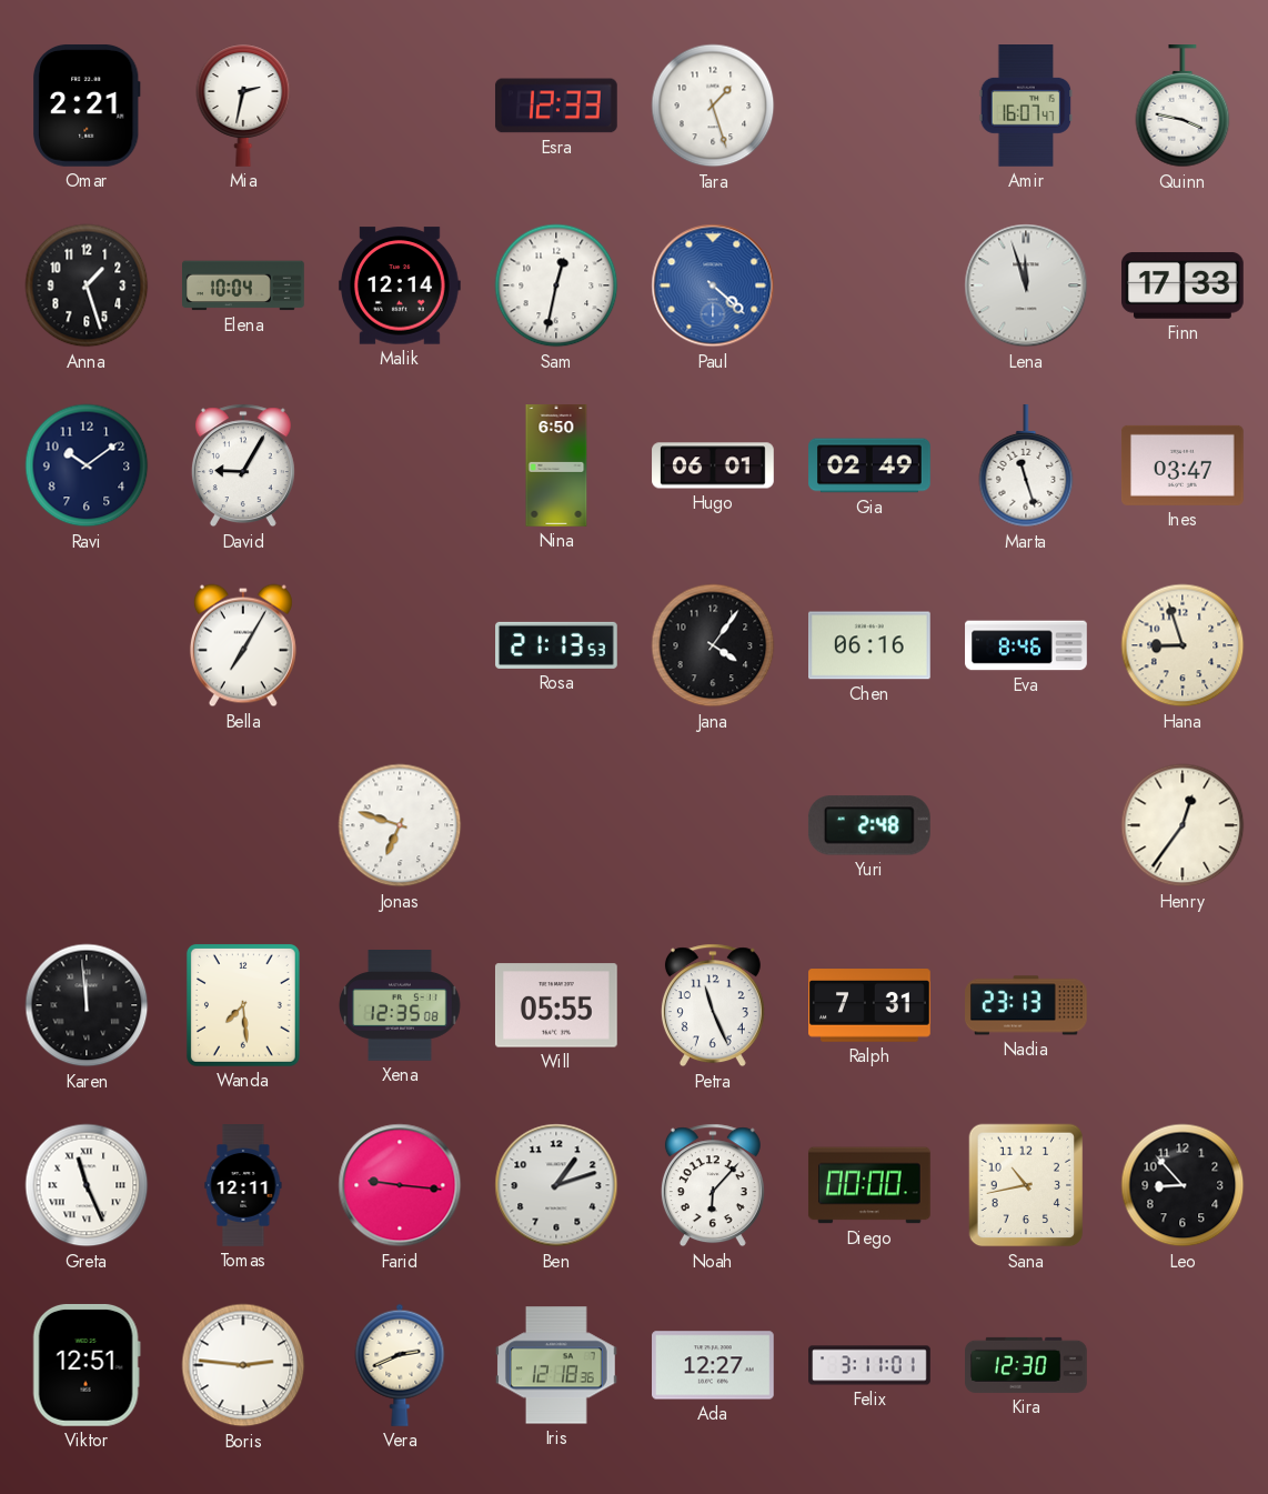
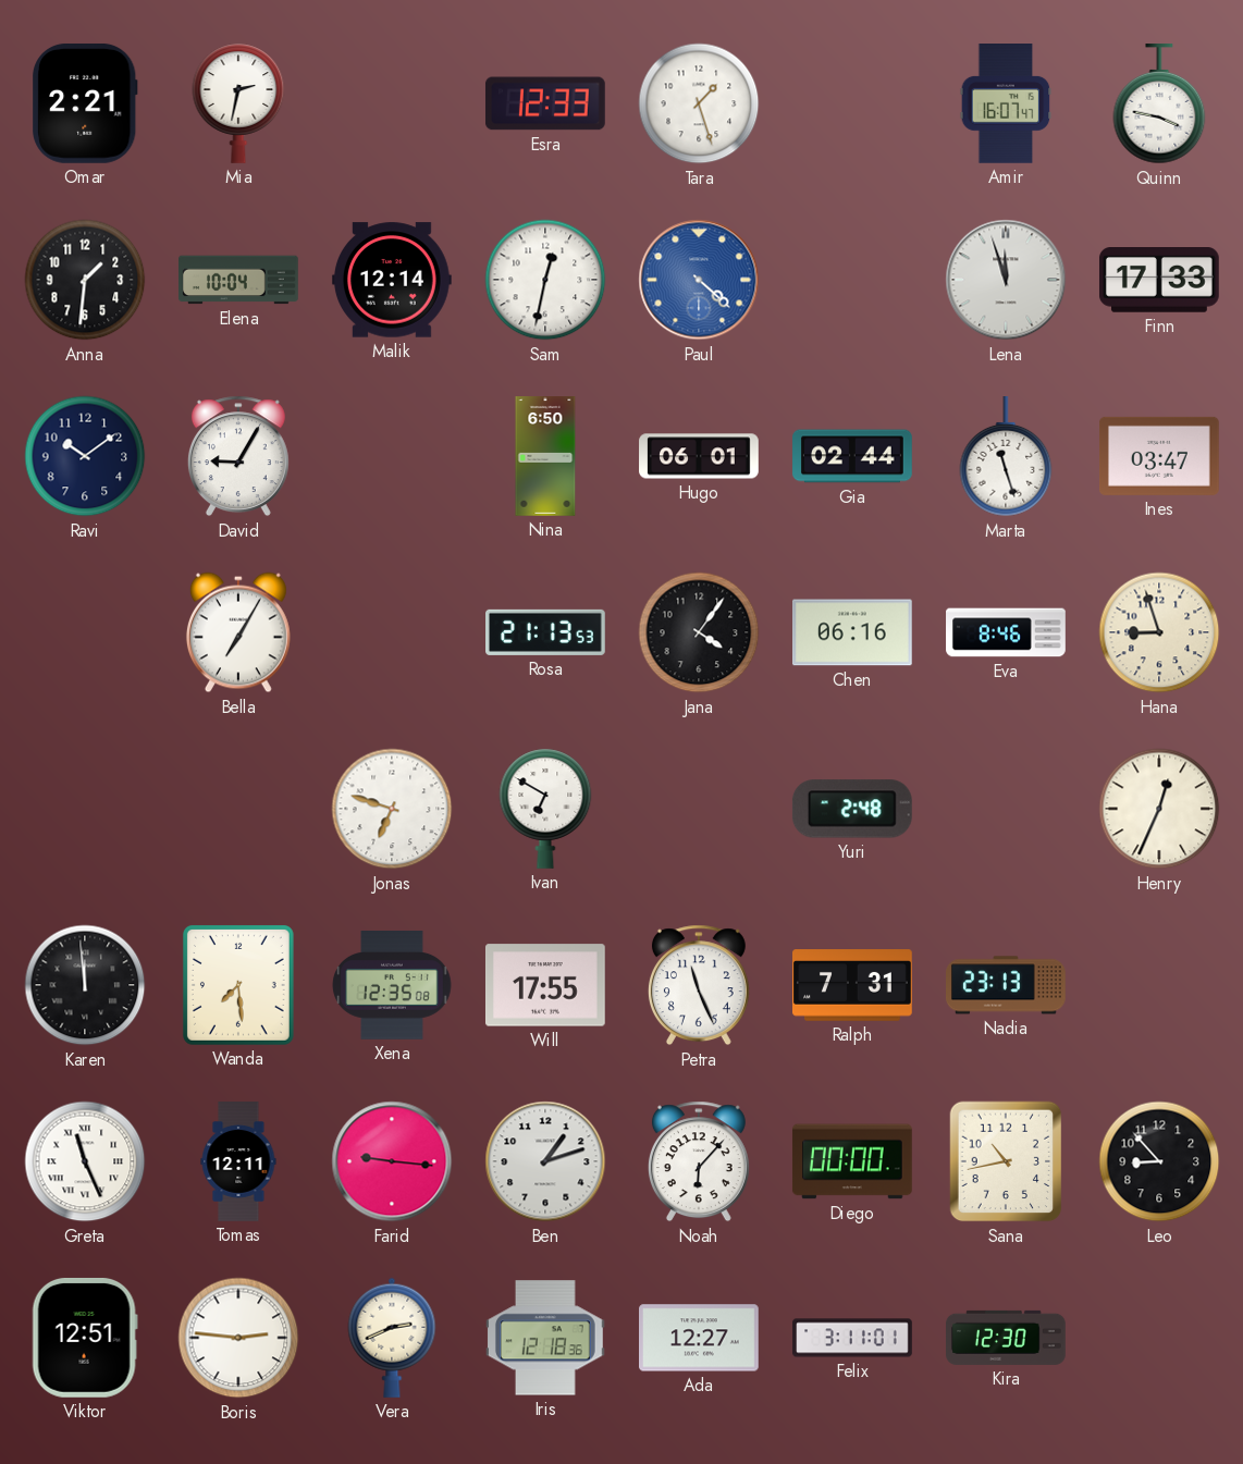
Anna: 1:27 -> 1:31
Gia: 02:49 -> 02:44
Ivan: none -> 6:50
Henry: 12:36 -> 12:34
Will: 05:55 -> 17:55
